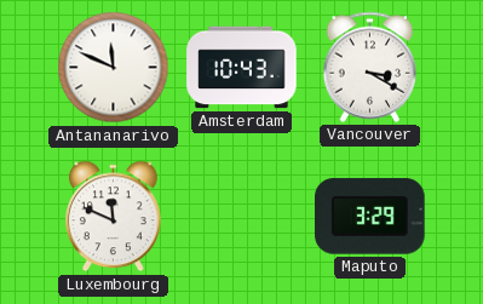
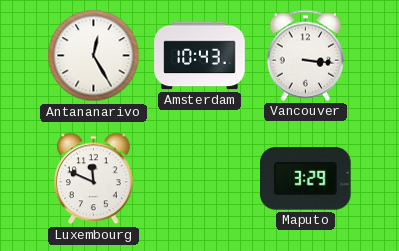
Antananarivo: 11:49 -> 12:25
Vancouver: 3:20 -> 3:16
